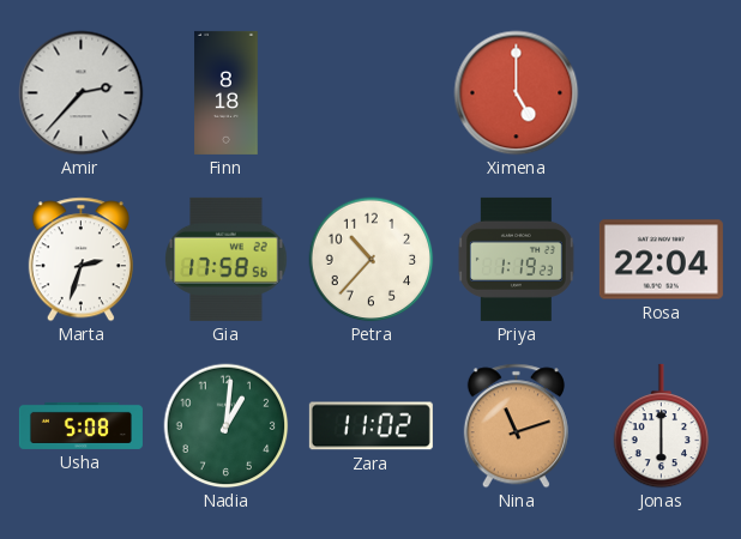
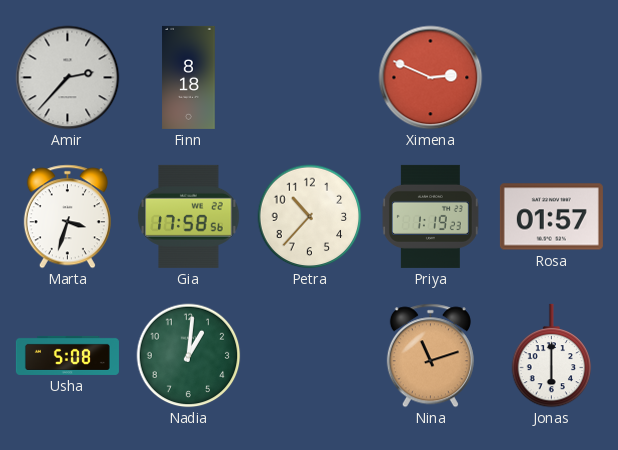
Ximena: 5:00 -> 2:49
Marta: 2:33 -> 3:33
Rosa: 22:04 -> 01:57
Zara: 11:02 -> none
